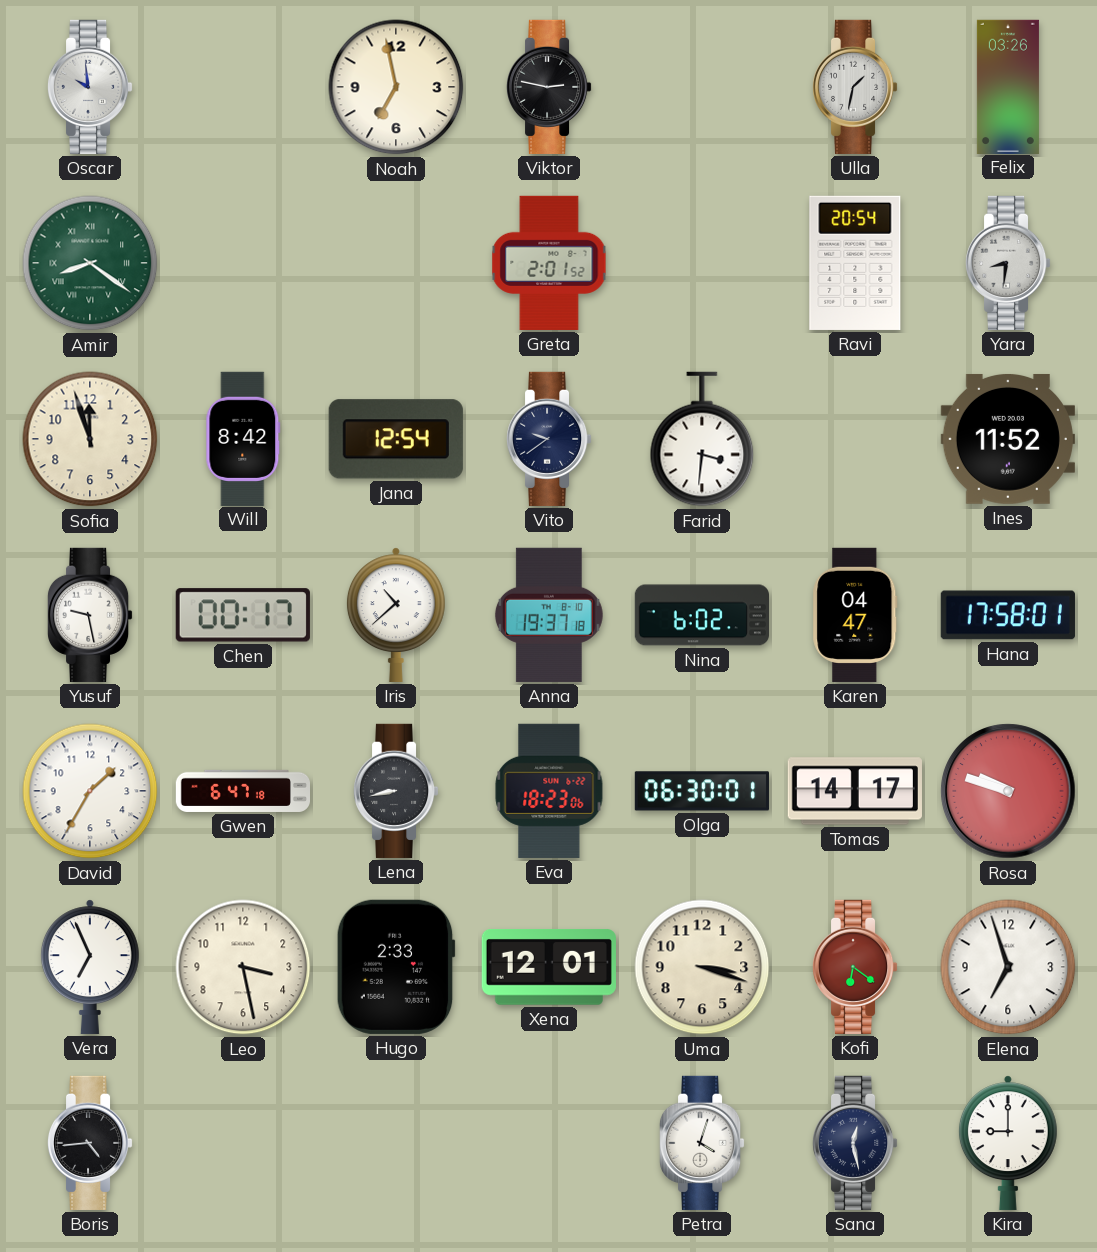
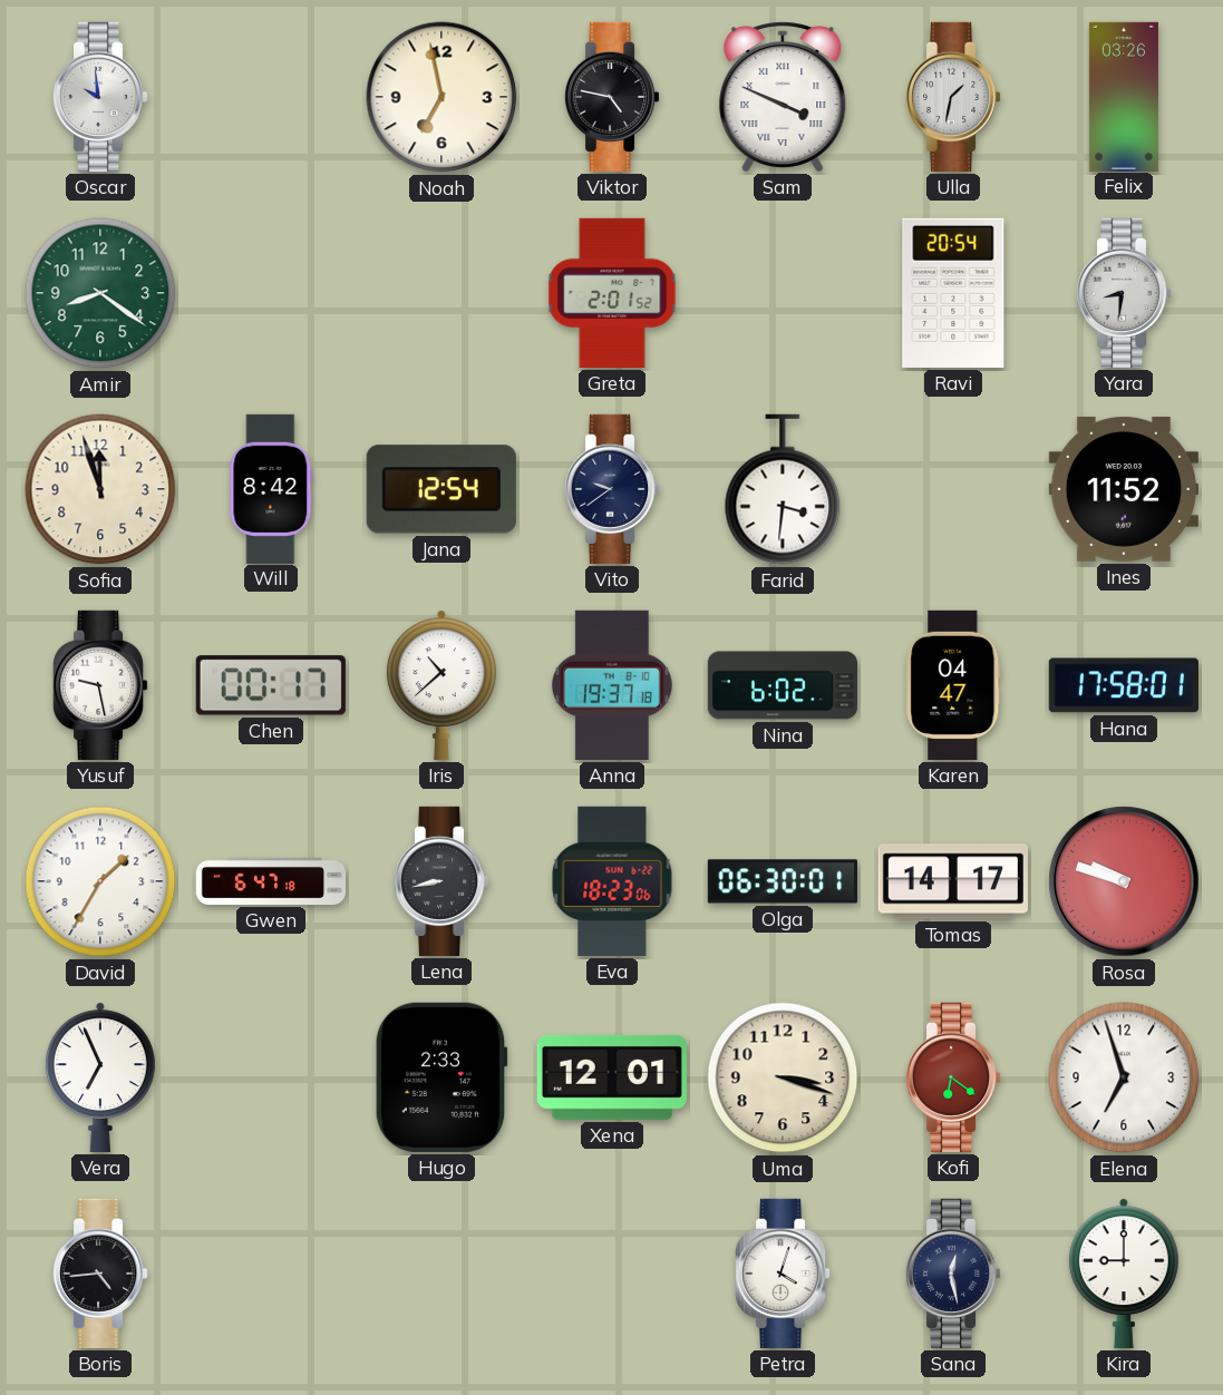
Viktor: 2:47 -> 4:47
Sam: none -> 3:49
Amir numerals: Roman -> Arabic
Leo: 3:28 -> none
